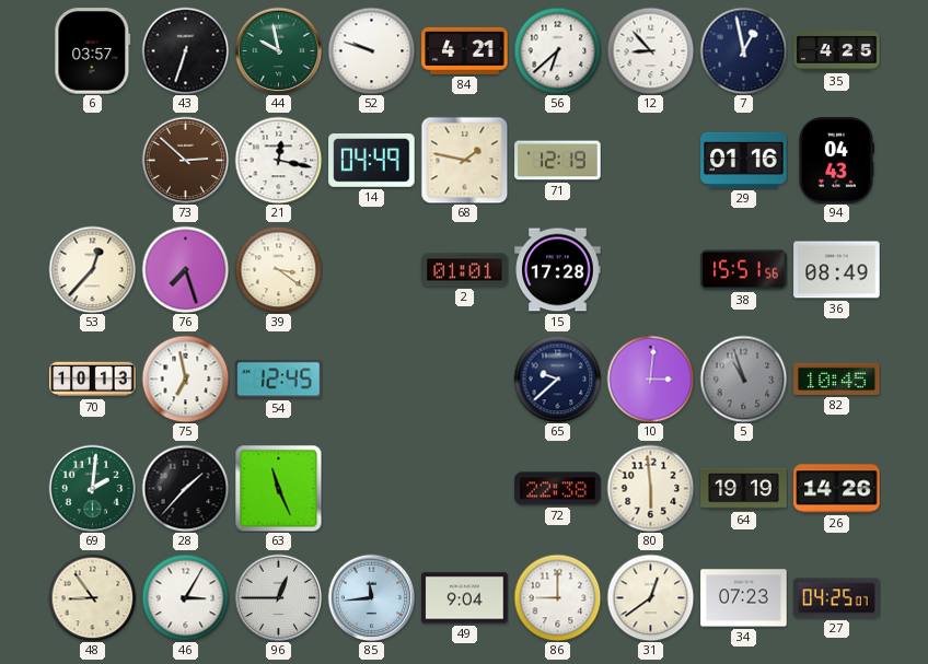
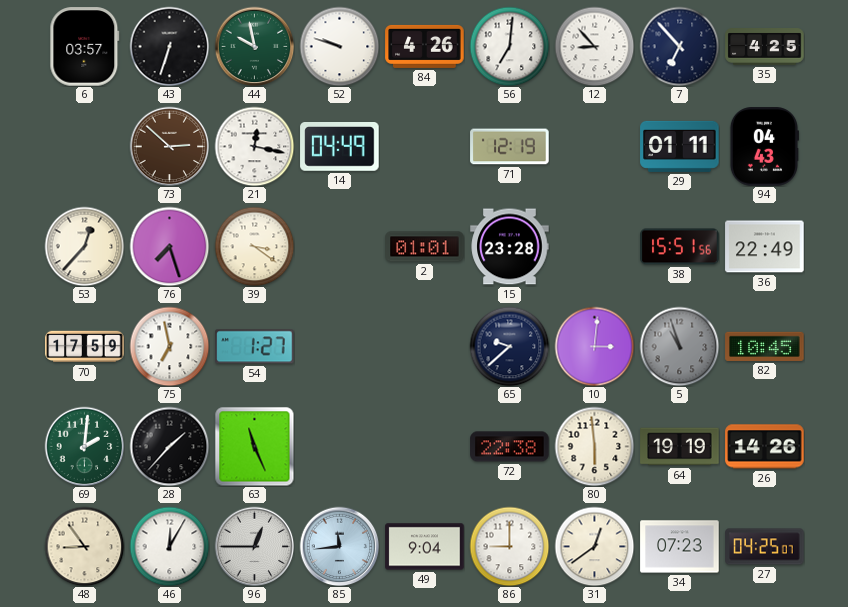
84: 4:21 -> 4:26
56: 6:38 -> 7:01
7: 12:58 -> 6:53
68: 1:47 -> none
29: 01:16 -> 01:11
15: 17:28 -> 23:28
36: 08:49 -> 22:49
70: 10:13 -> 17:59
54: 12:45 -> 1:27
46: 3:05 -> 12:05
